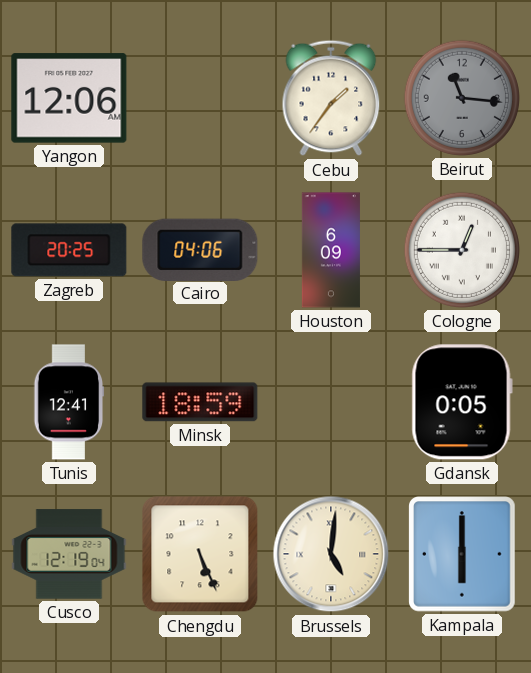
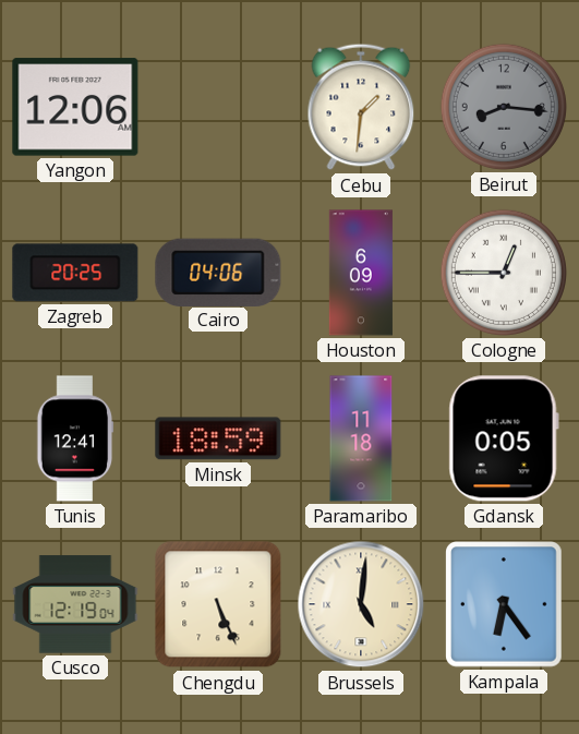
Cebu: 1:36 -> 1:31
Beirut: 11:16 -> 8:16
Paramaribo: none -> 11:18
Kampala: 6:00 -> 6:24
